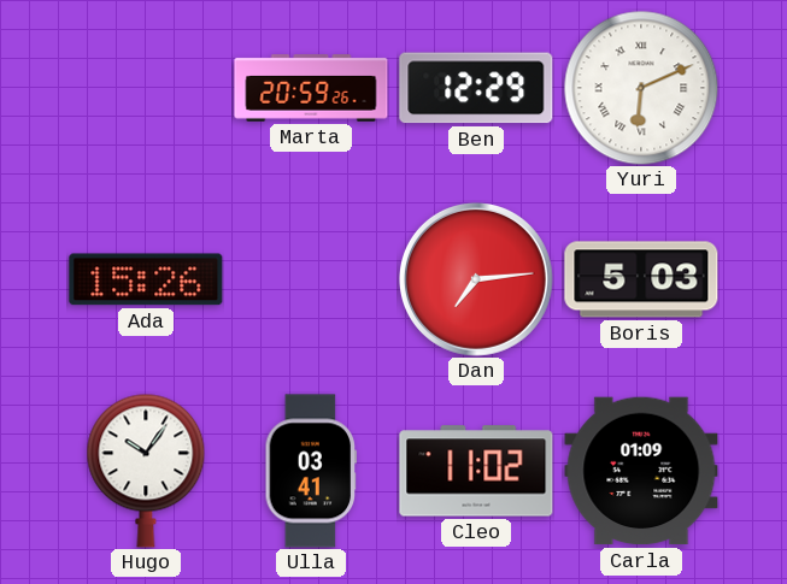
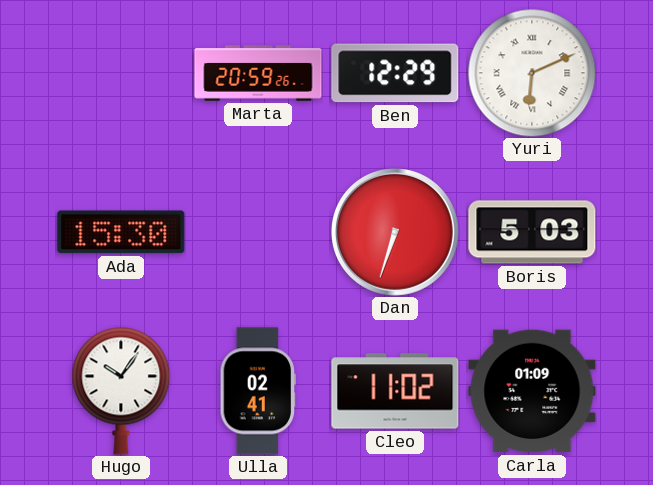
Ada: 15:26 -> 15:30
Dan: 7:14 -> 6:33
Ulla: 03:41 -> 02:41
